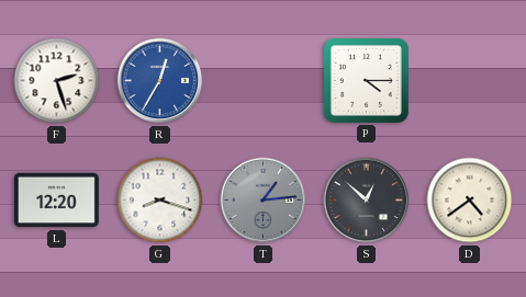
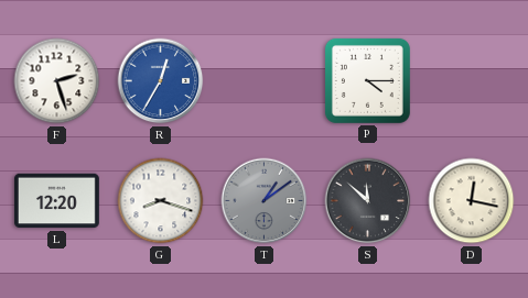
T: 1:14 -> 1:09
S: 12:52 -> 11:52
D: 4:39 -> 12:17
